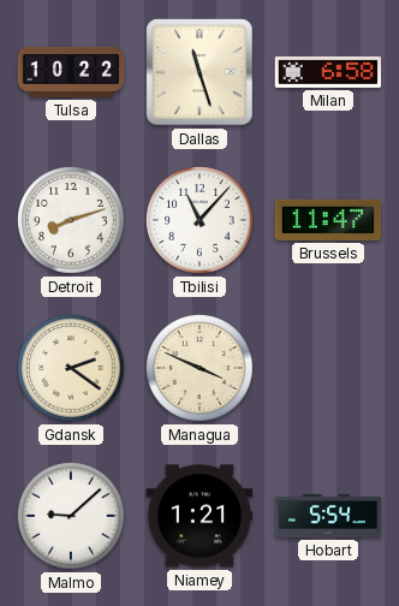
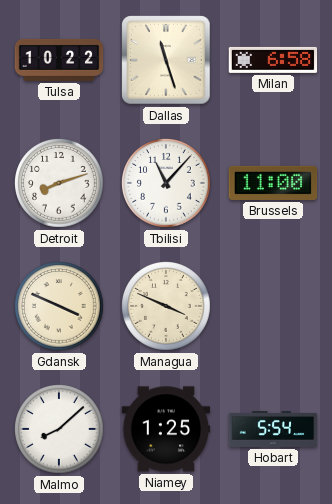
Brussels: 11:47 -> 11:00
Gdansk: 2:21 -> 3:49
Malmo: 9:08 -> 8:08
Niamey: 1:21 -> 1:25
